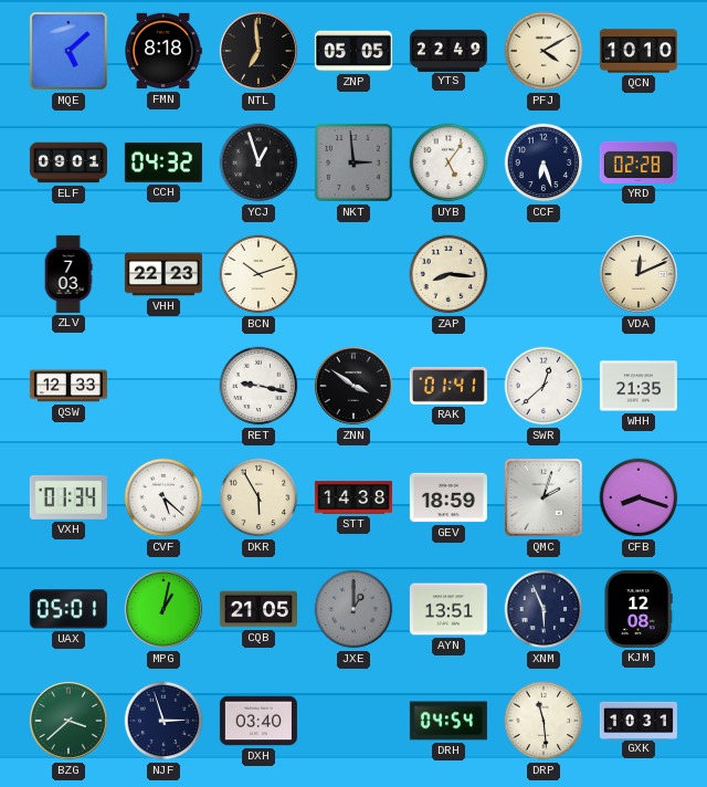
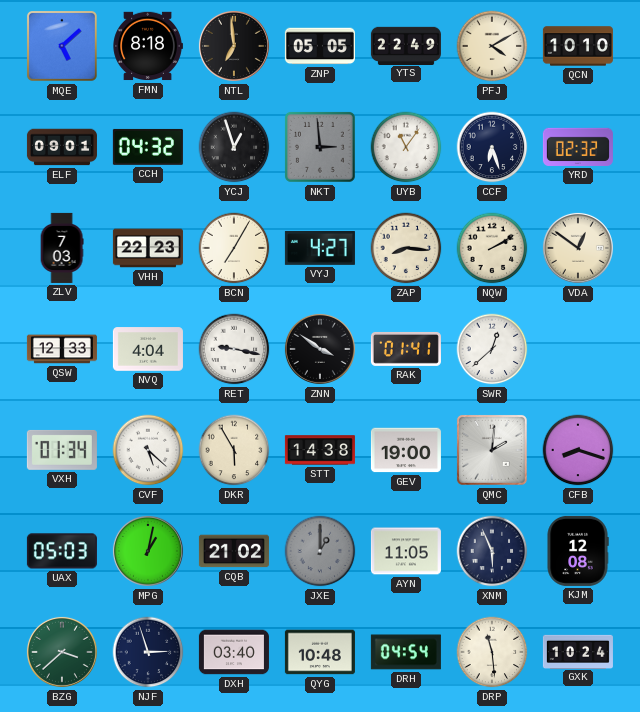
UYB: 5:06 -> 11:06
YRD: 02:28 -> 02:32
BCN: 10:12 -> 7:05
VYJ: none -> 4:27
NQW: none -> 2:10
VDA: 12:11 -> 12:51
NVQ: none -> 4:04
WHH: 21:35 -> none
GEV: 18:59 -> 19:00
QMC: 2:03 -> 2:01
UAX: 05:01 -> 05:03
CQB: 21:05 -> 21:02
AYN: 13:51 -> 11:05
QYG: none -> 10:48
GXK: 10:31 -> 10:24
